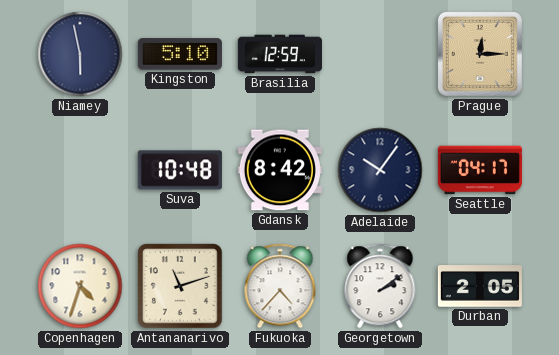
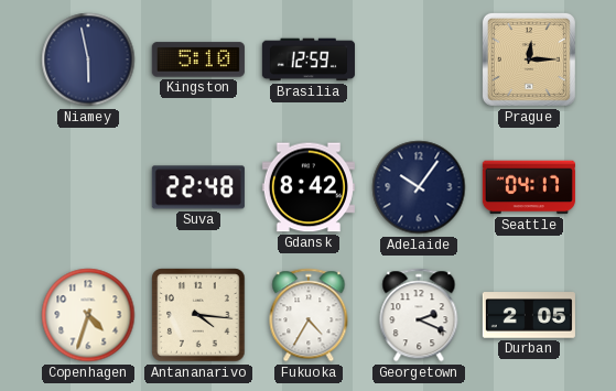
Suva: 10:48 -> 22:48
Antananarivo: 11:12 -> 4:16
Fukuoka: 4:37 -> 4:35
Georgetown: 2:09 -> 2:19
